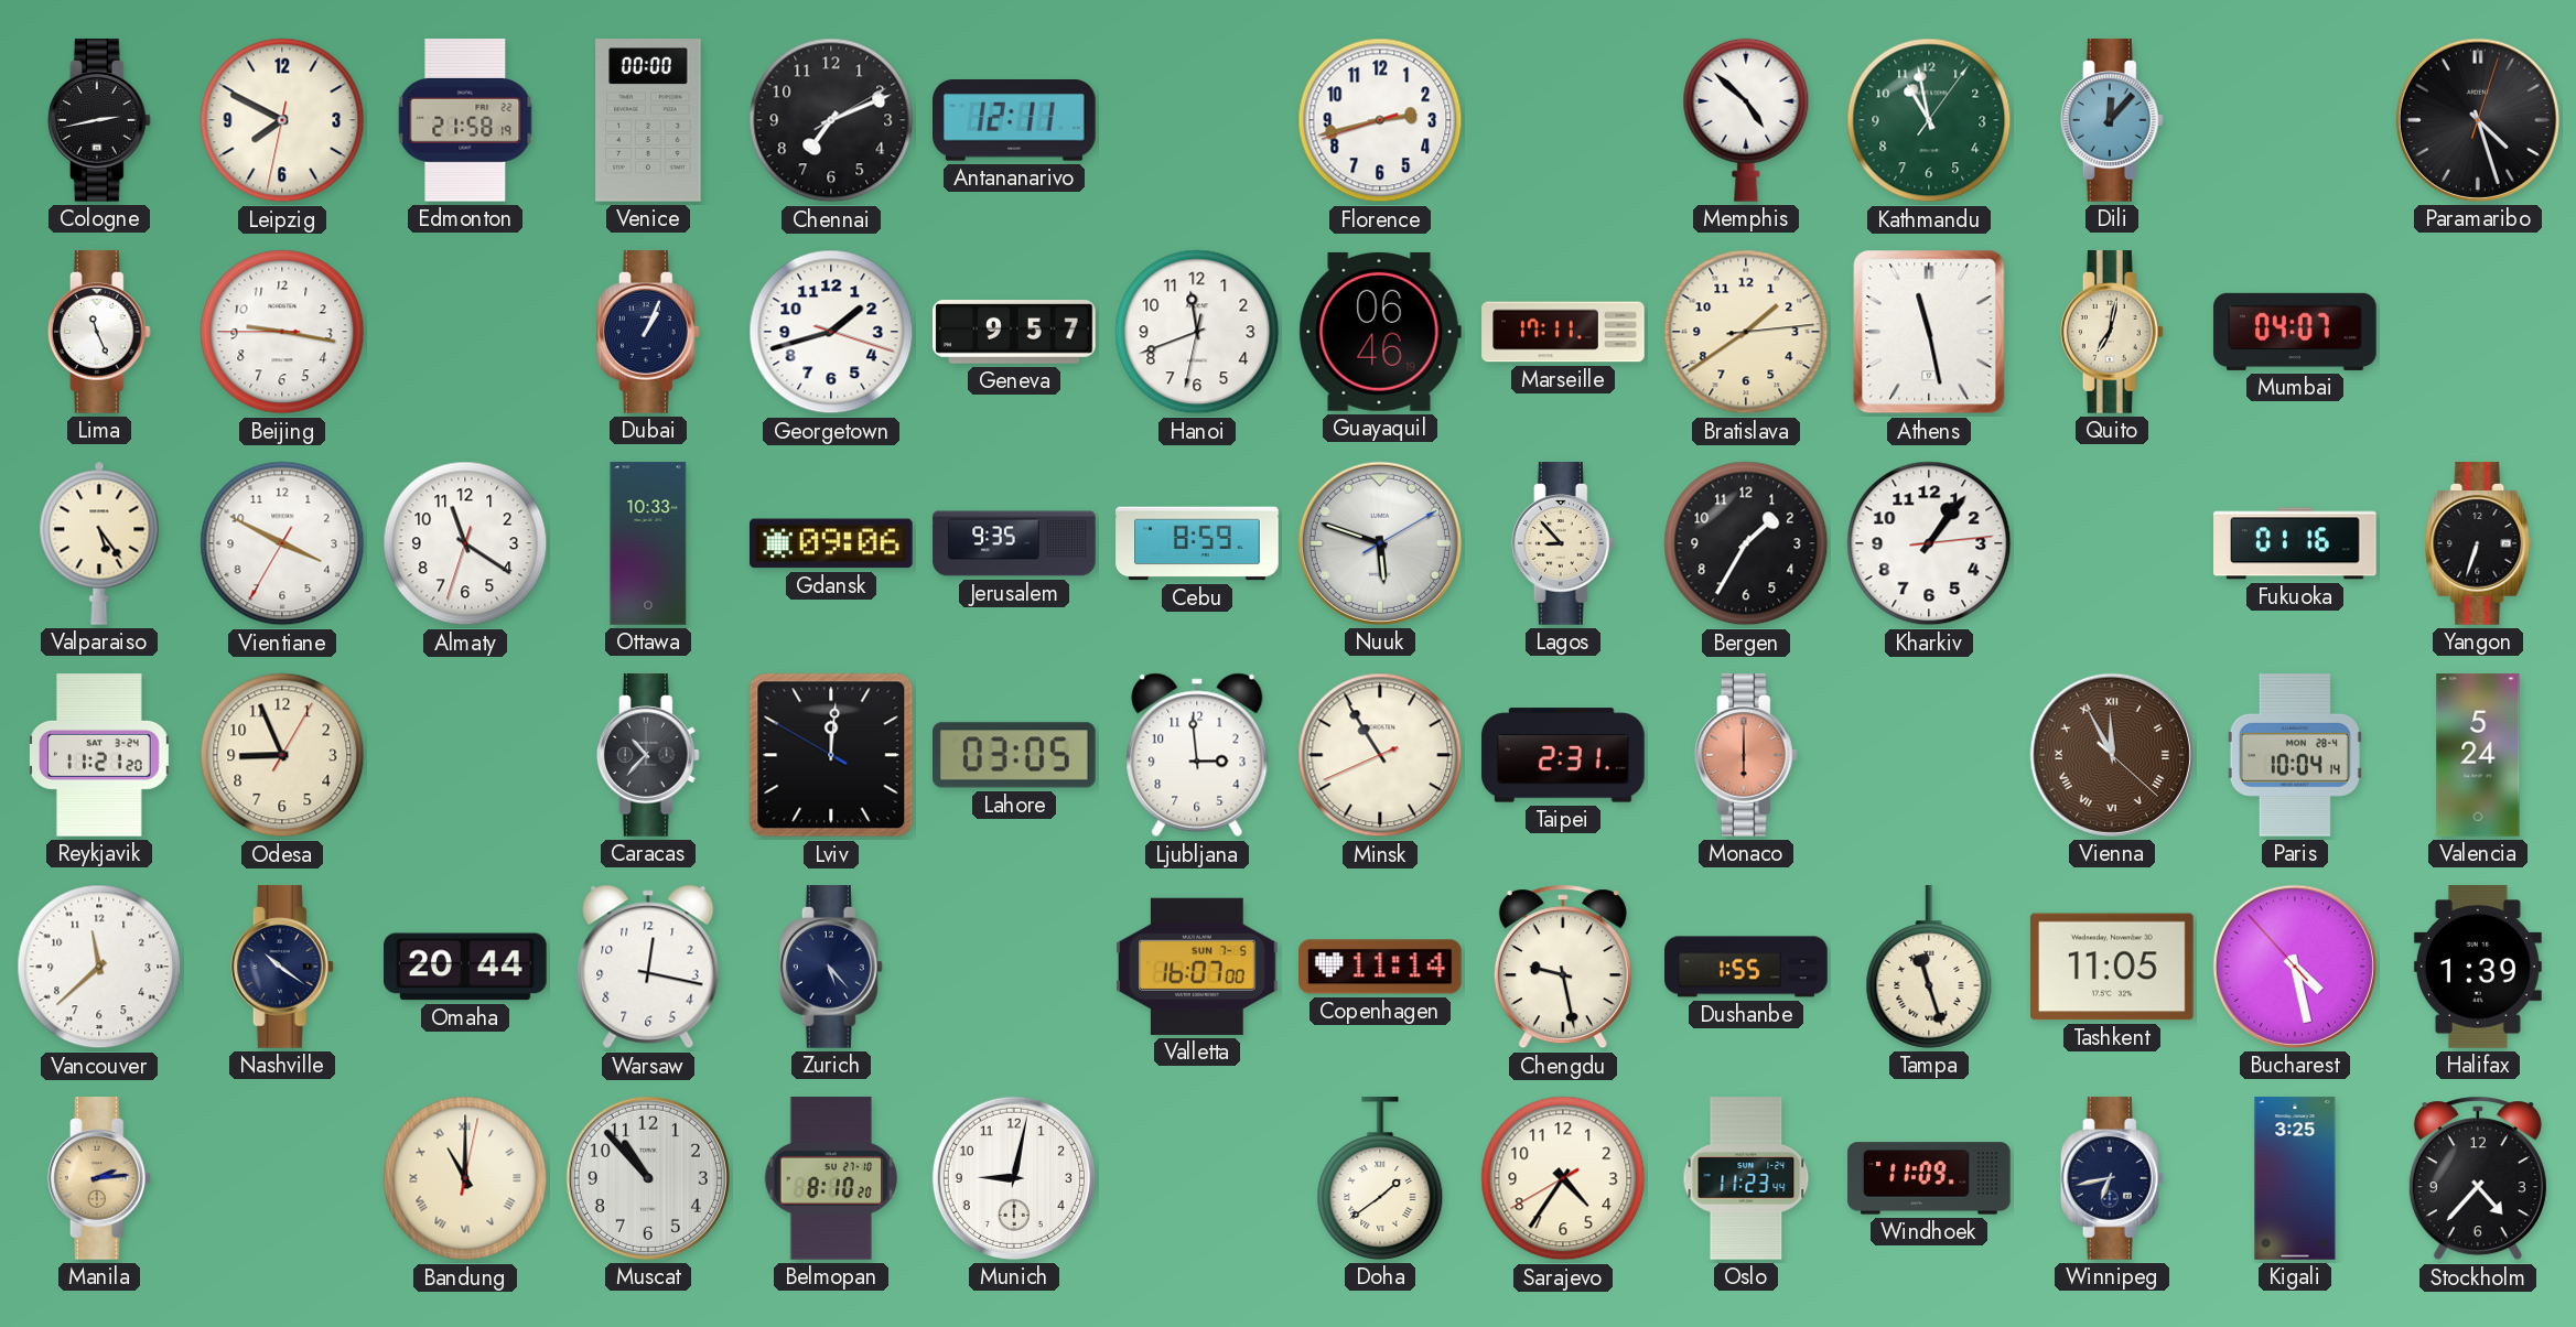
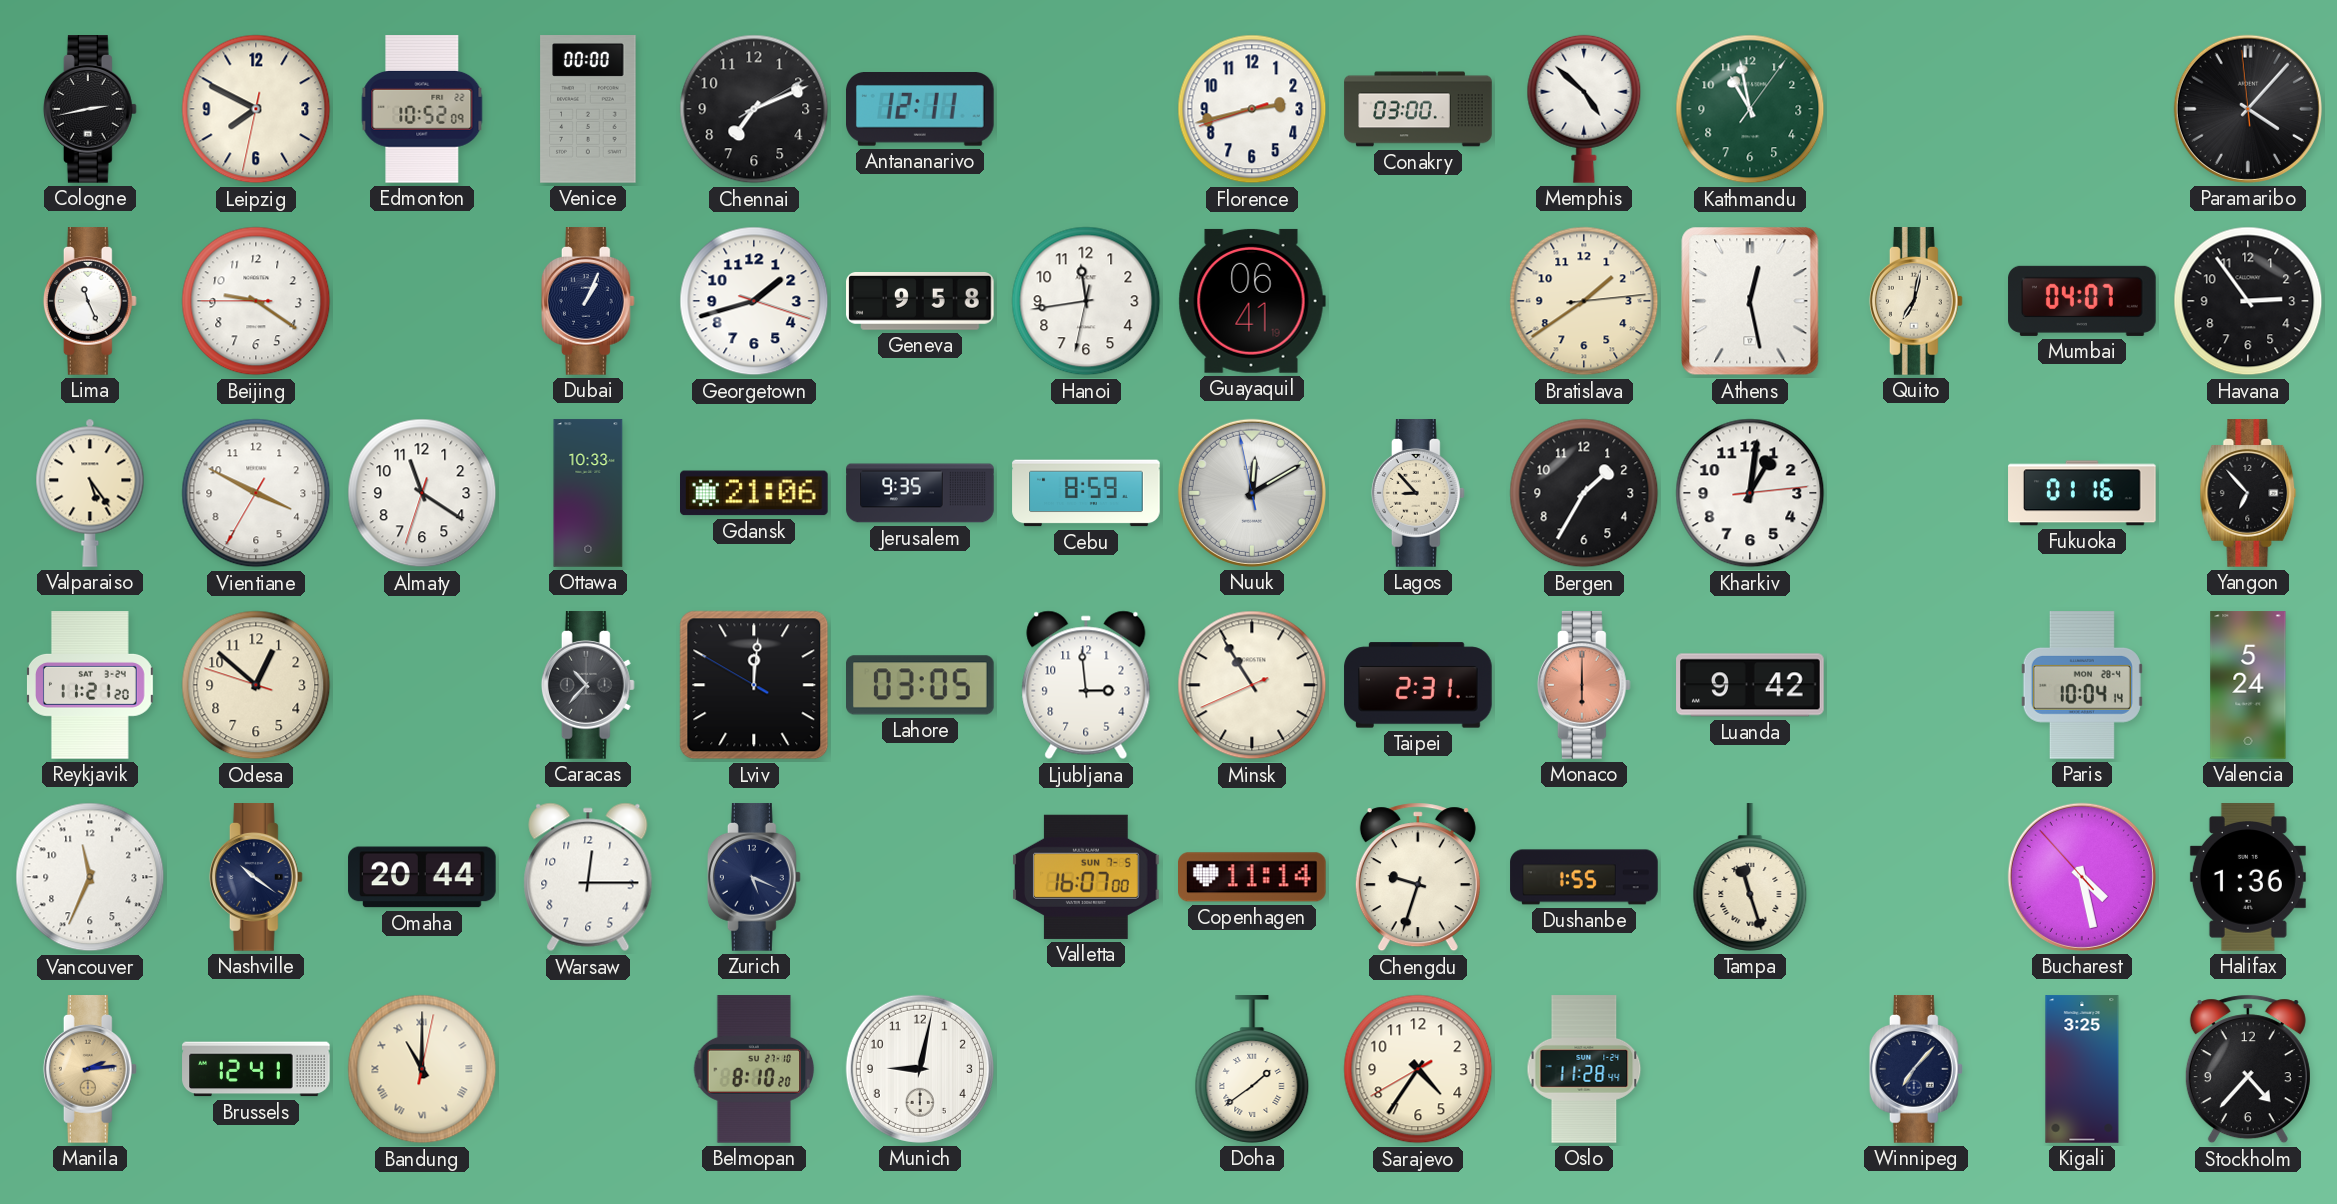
Edmonton: 21:58 -> 10:52
Conakry: none -> 03:00
Dili: 12:07 -> none
Paramaribo: 4:27 -> 4:06
Beijing: 9:16 -> 9:20
Geneva: 9:57 -> 9:58
Hanoi: 11:41 -> 11:43
Guayaquil: 06:46 -> 06:41
Marseille: 17:11 -> none
Athens: 11:28 -> 12:28
Havana: none -> 2:54
Gdansk: 09:06 -> 21:06
Nuuk: 5:48 -> 12:09
Kharkiv: 1:06 -> 1:01
Yangon: 6:33 -> 6:53
Odesa: 8:56 -> 12:51
Luanda: none -> 9:42
Vienna: 11:55 -> none
Vancouver: 11:38 -> 11:34
Warsaw: 12:17 -> 12:15
Zurich: 5:23 -> 5:19
Chengdu: 9:28 -> 9:33
Tashkent: 11:05 -> none
Halifax: 1:39 -> 1:36
Brussels: none -> 12:41
Muscat: 10:53 -> none
Oslo: 11:23 -> 11:28
Windhoek: 11:09 -> none
Winnipeg: 6:43 -> 7:07
